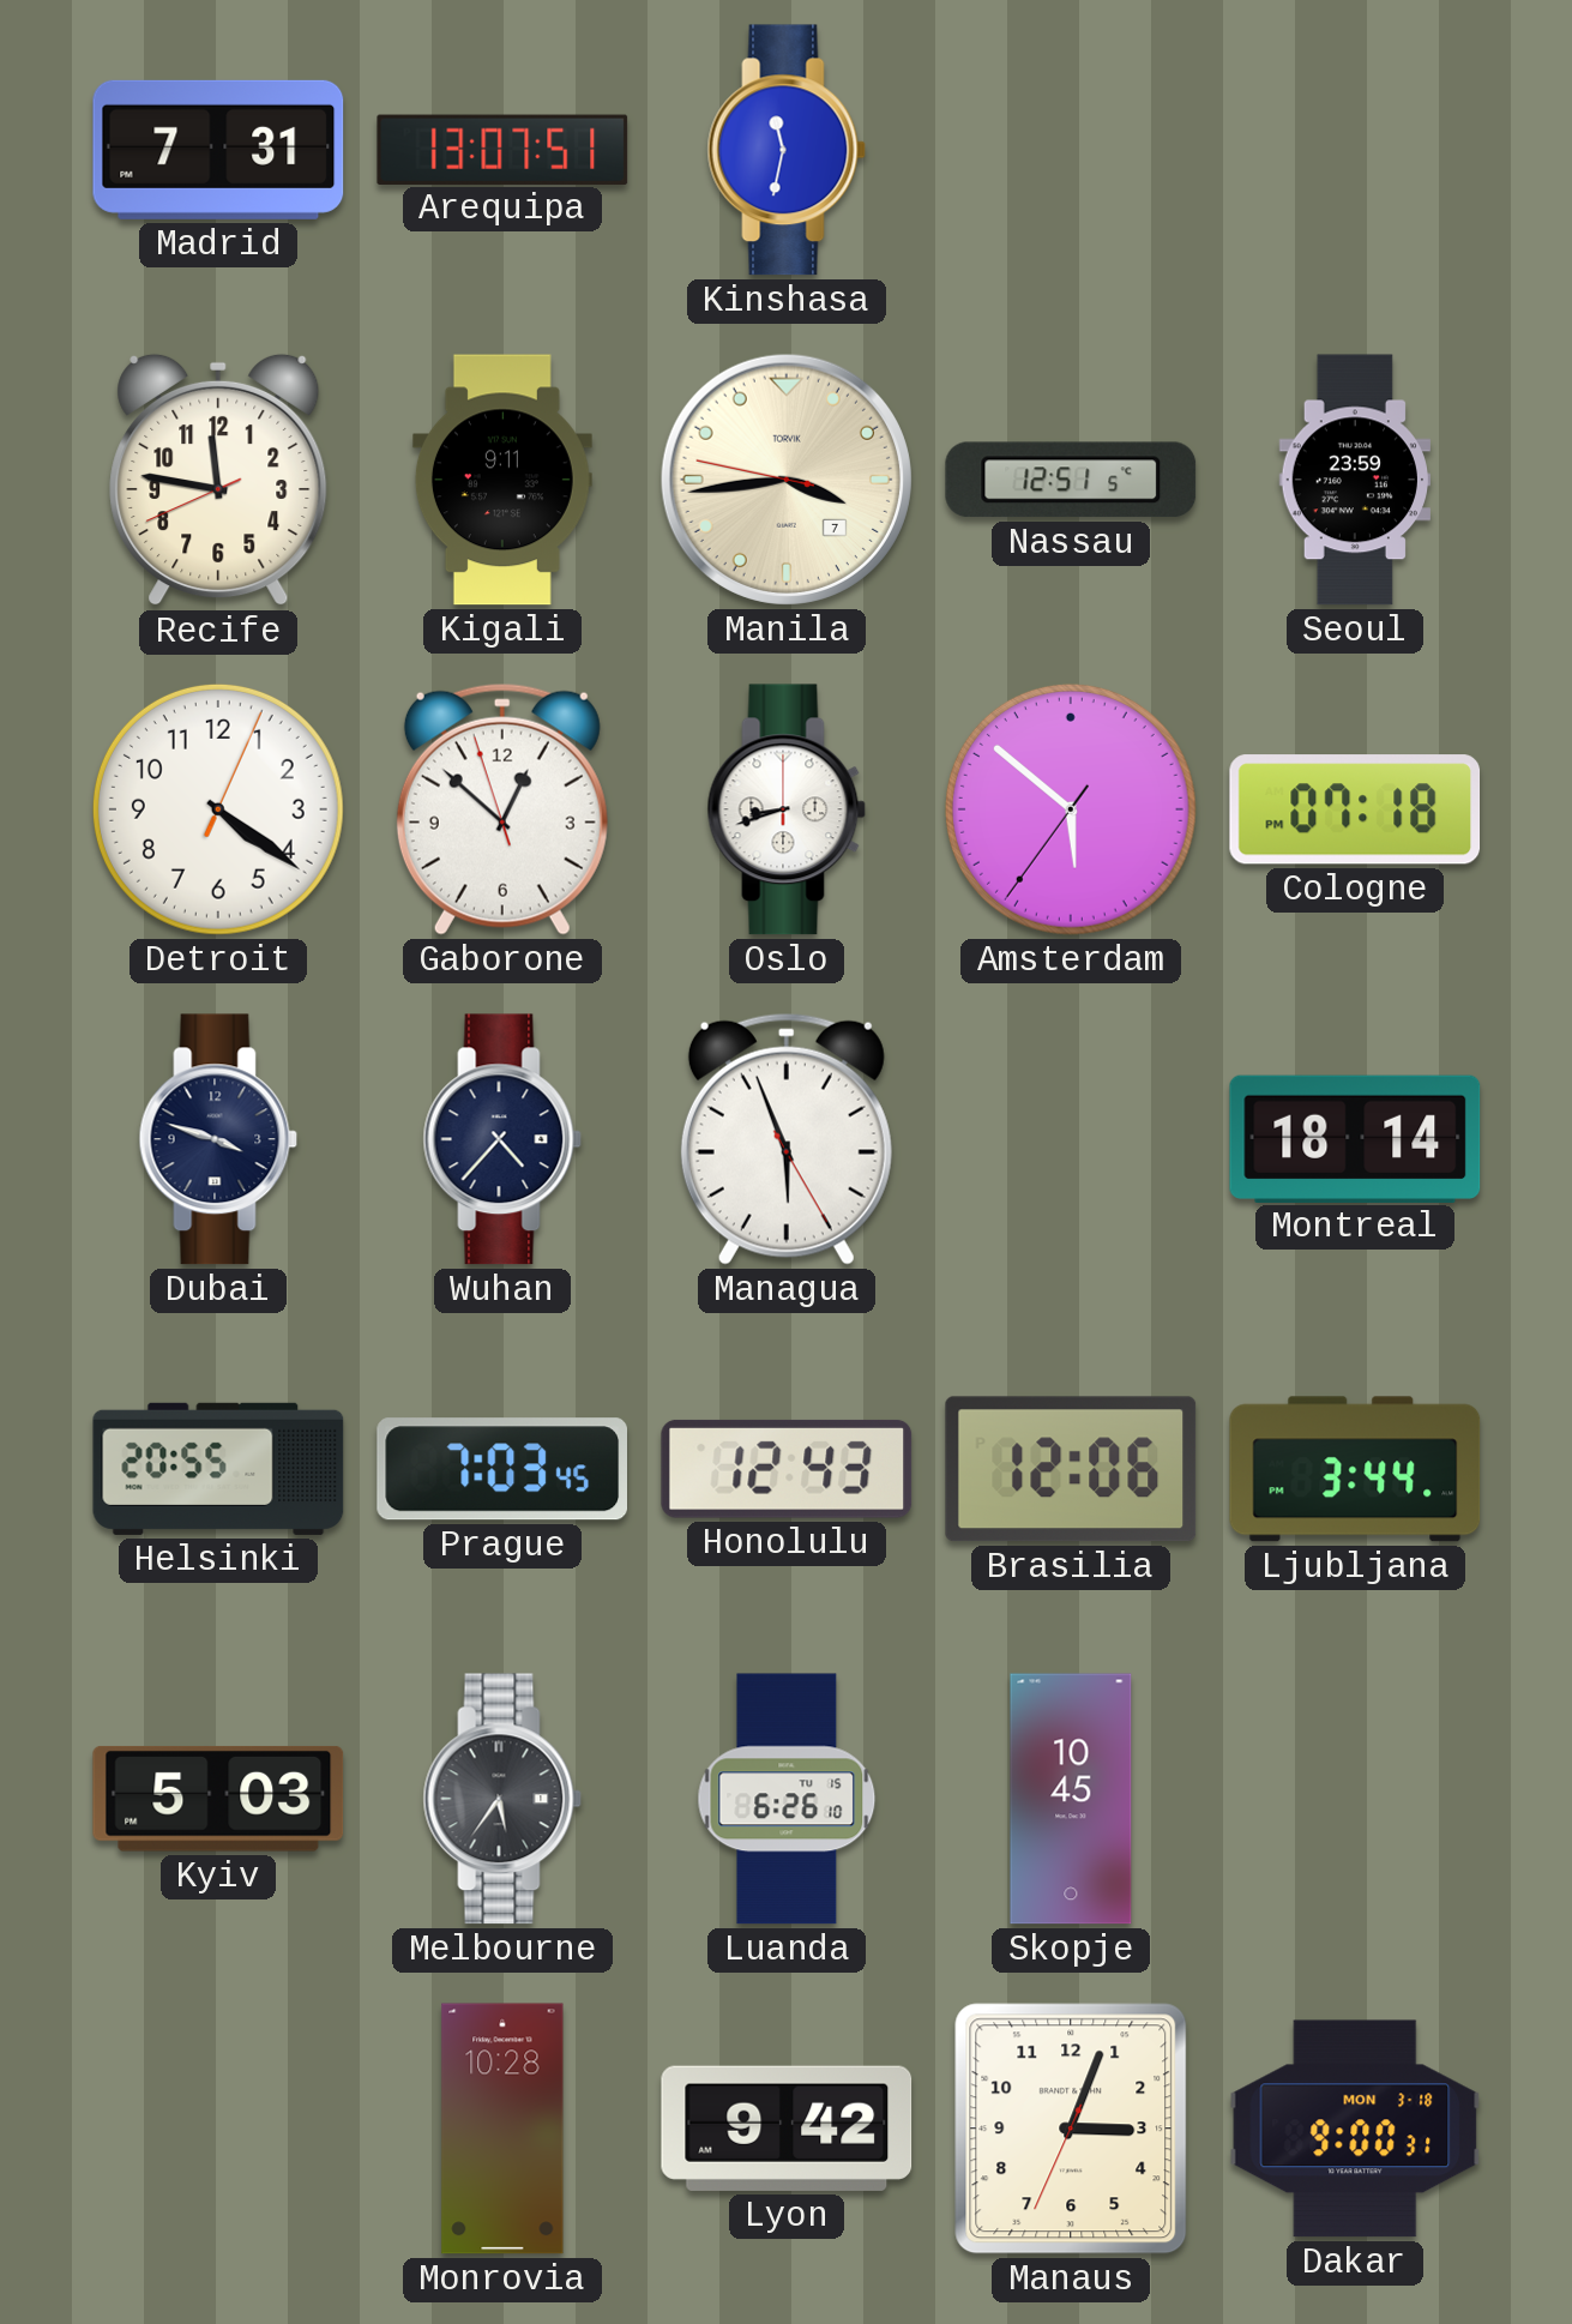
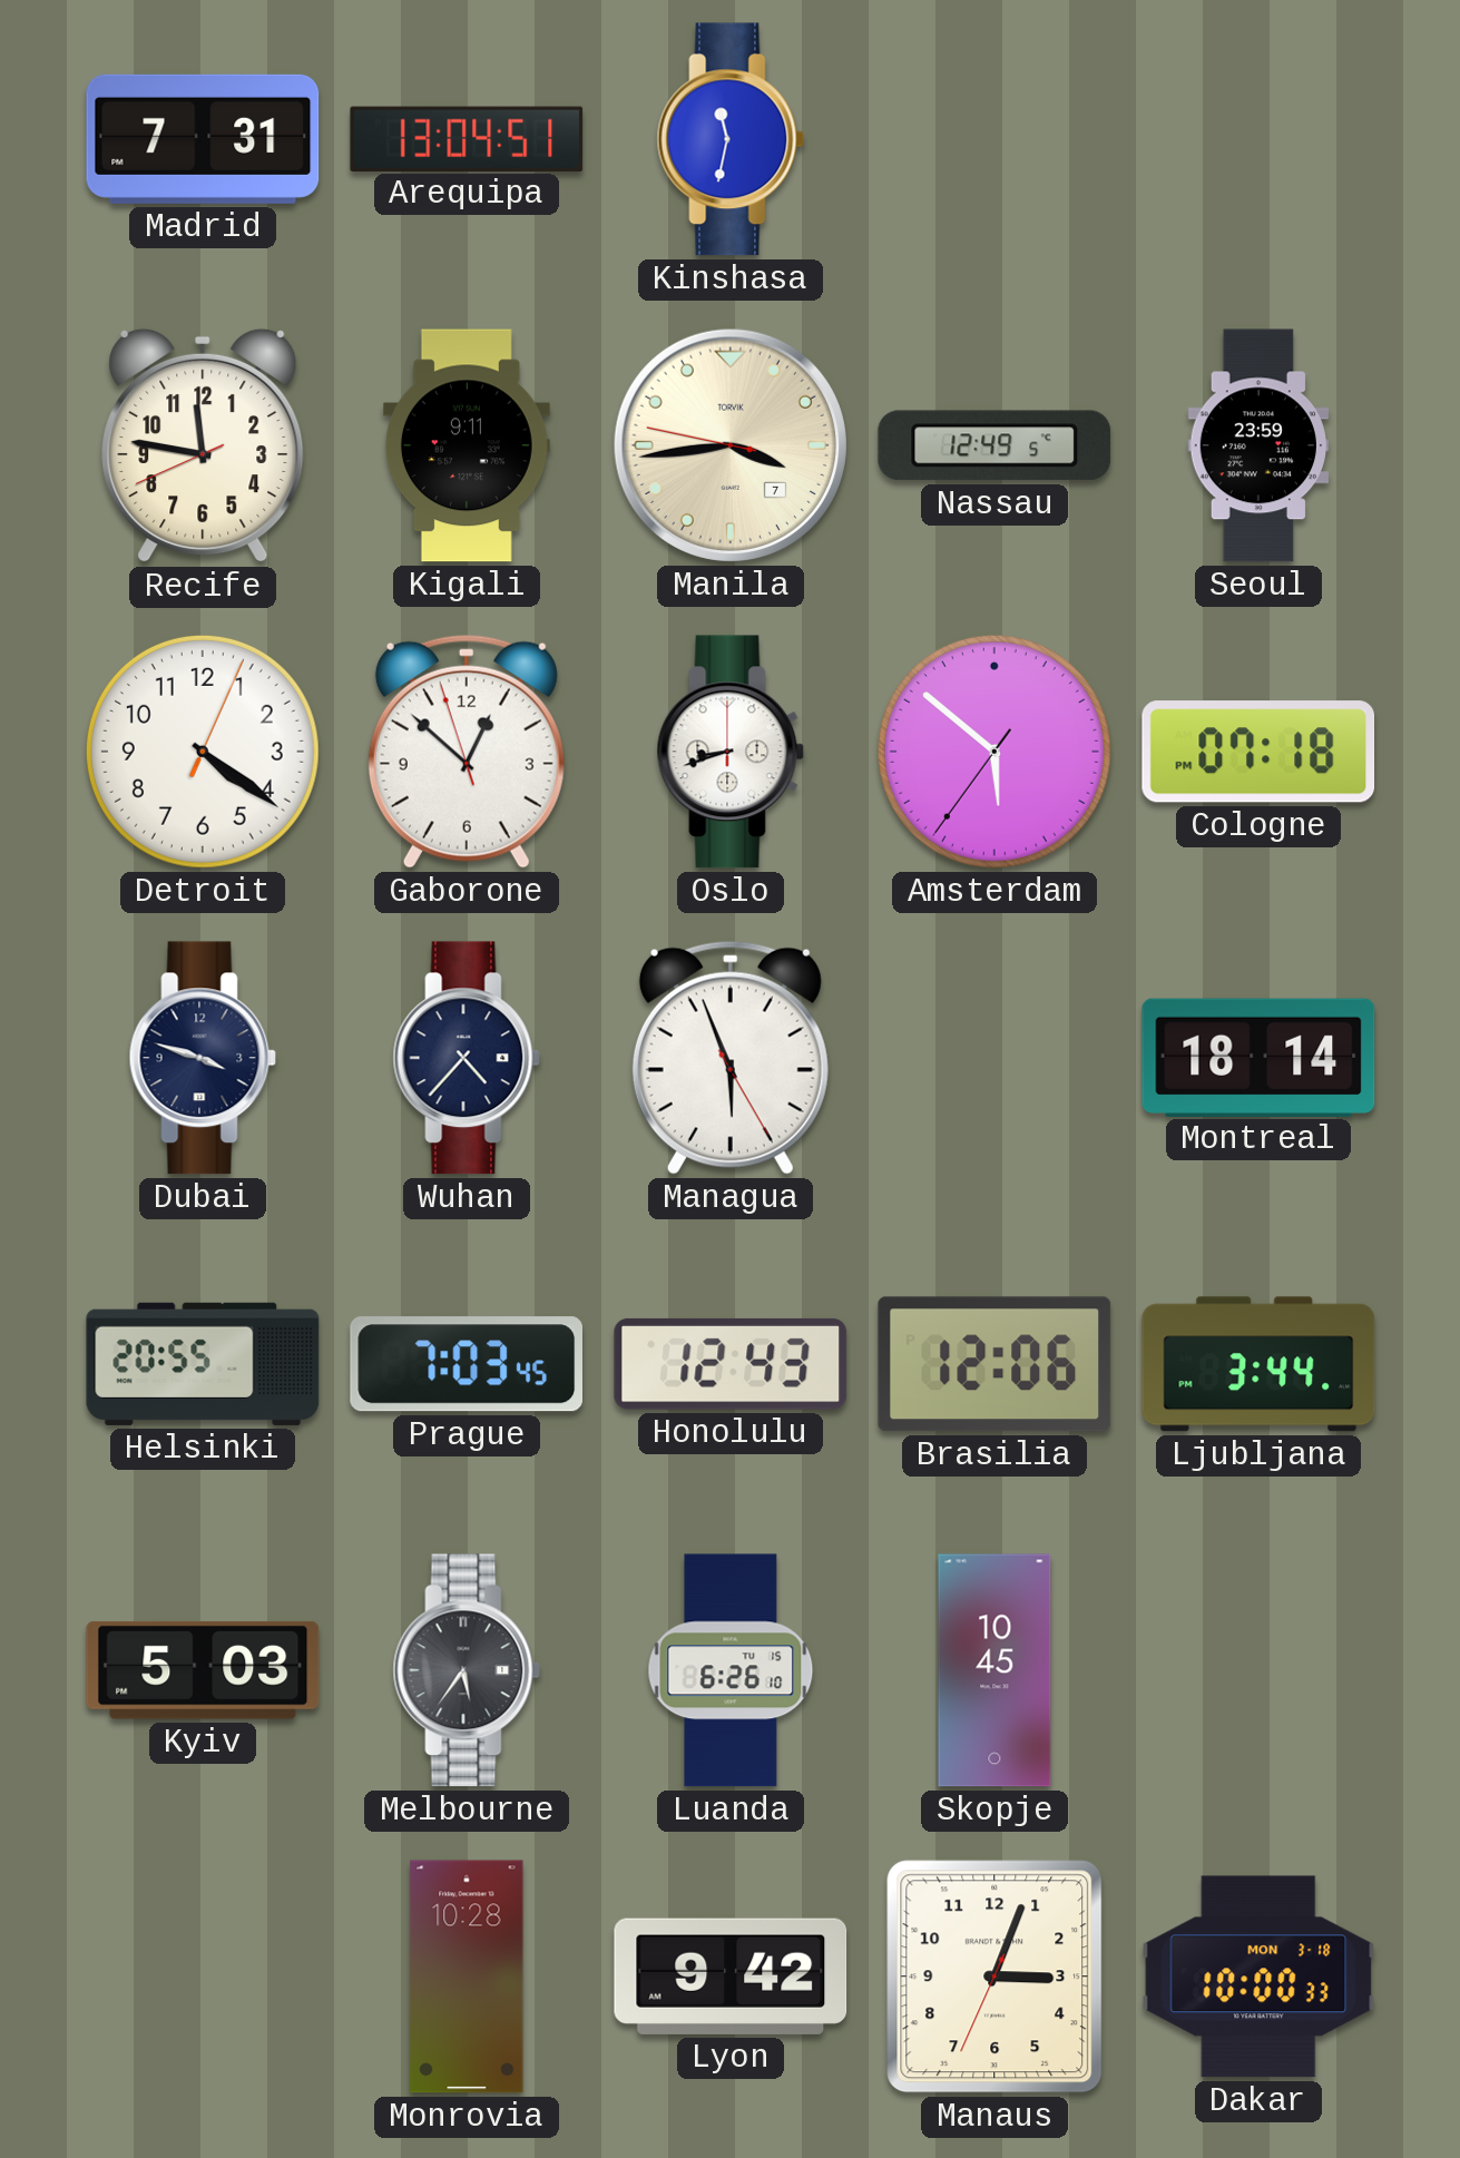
Arequipa: 13:07 -> 13:04
Nassau: 12:51 -> 12:49
Dakar: 9:00 -> 10:00
